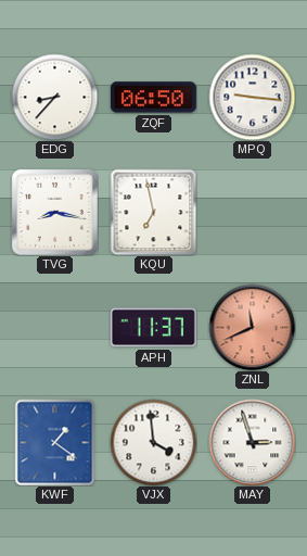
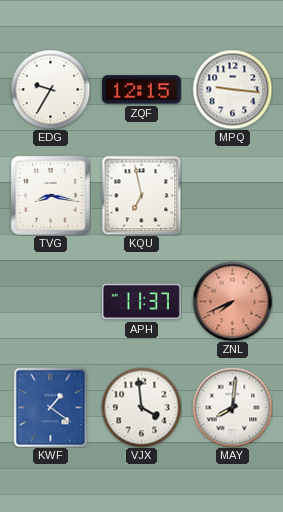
EDG: 8:37 -> 9:35
ZQF: 06:50 -> 12:15
ZNL: 11:41 -> 7:41
MAY: 2:57 -> 8:01
